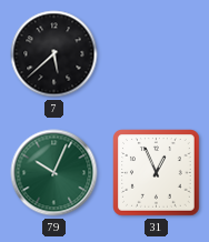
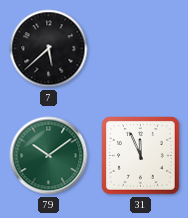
79: 10:04 -> 10:09
31: 12:56 -> 11:56
